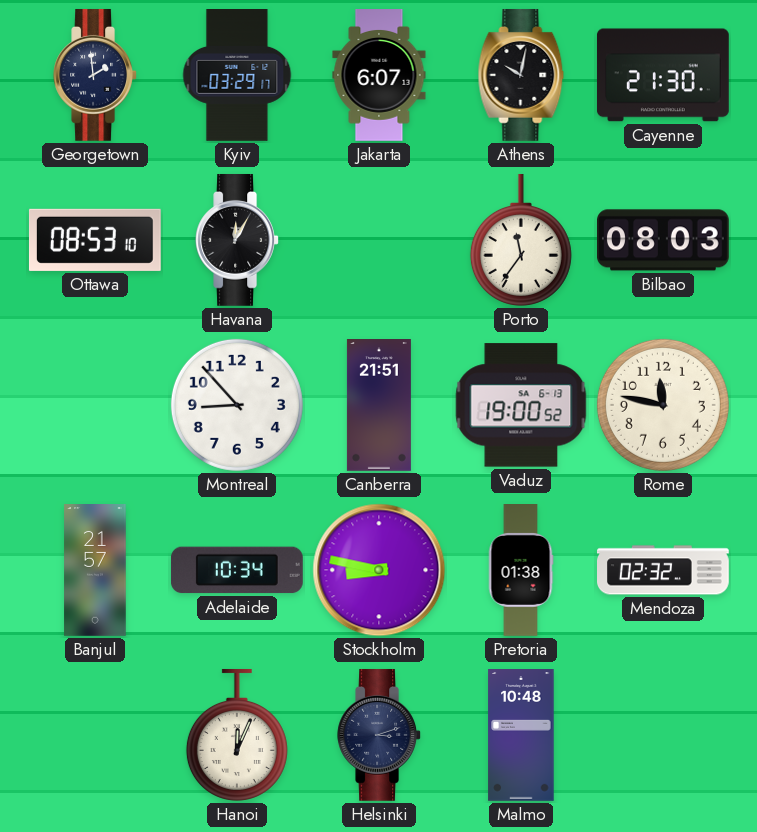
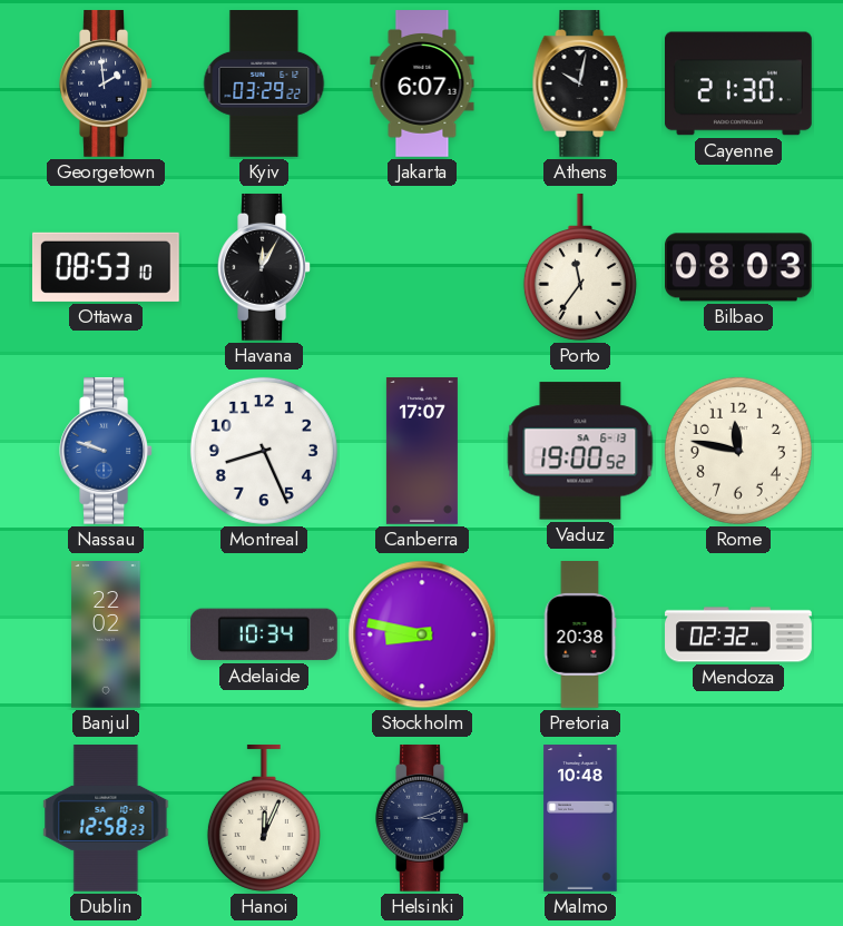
Kyiv: 03:29:17 -> 03:29:22
Nassau: none -> 9:48
Montreal: 8:53 -> 8:26
Canberra: 21:51 -> 17:07
Banjul: 21:57 -> 22:02
Pretoria: 01:38 -> 20:38
Dublin: none -> 12:58
